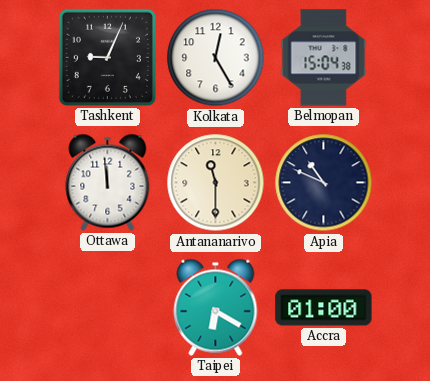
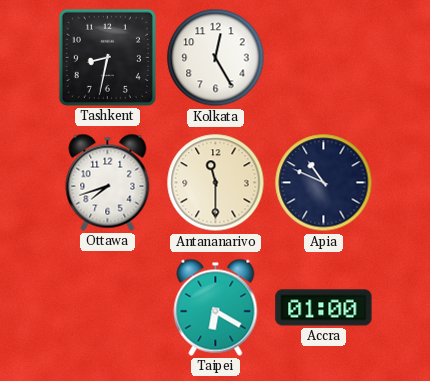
Tashkent: 9:04 -> 8:32
Belmopan: 15:04 -> none
Ottawa: 11:59 -> 7:42
